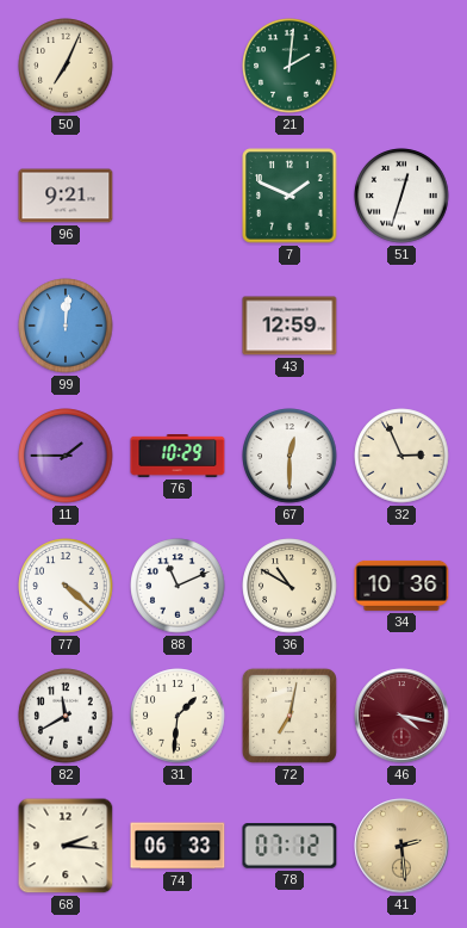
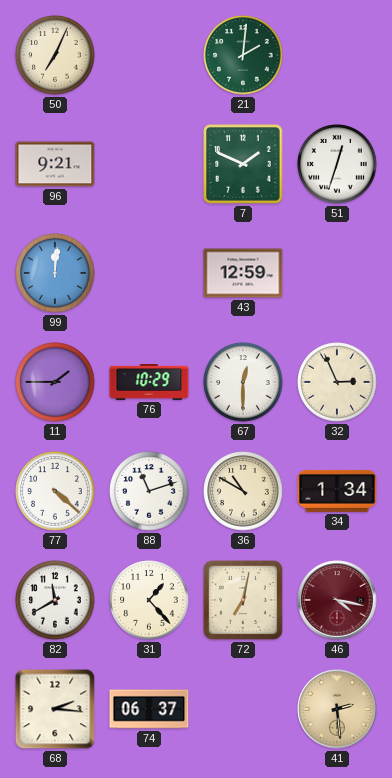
88: 11:11 -> 11:12
34: 10:36 -> 1:34
31: 1:31 -> 1:23
74: 06:33 -> 06:37
78: 07:12 -> none
